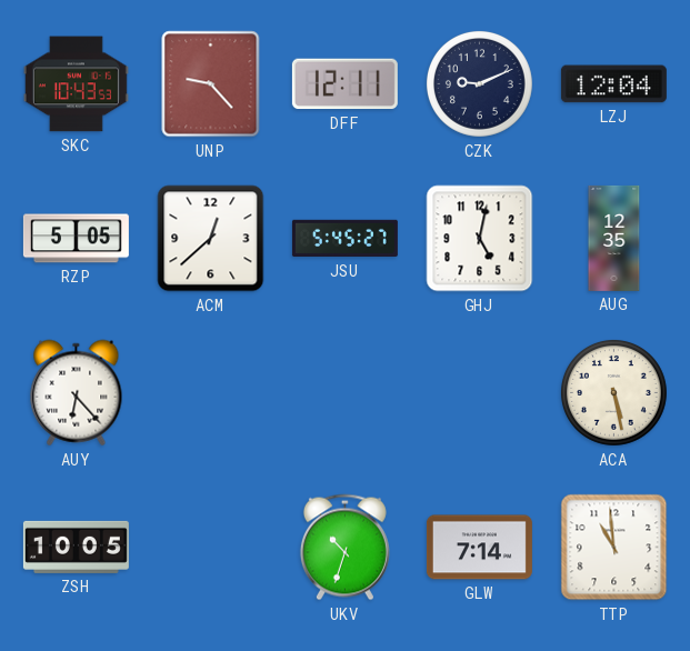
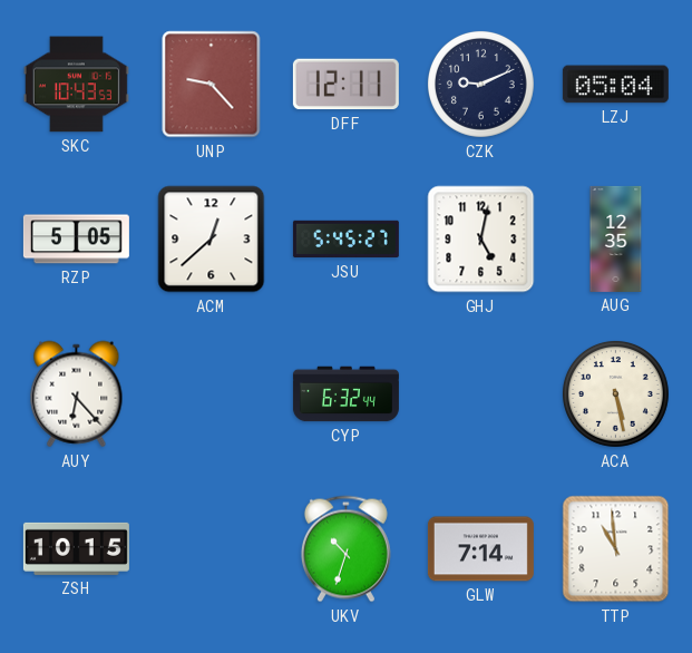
LZJ: 12:04 -> 05:04
CYP: none -> 6:32
ZSH: 10:05 -> 10:15
